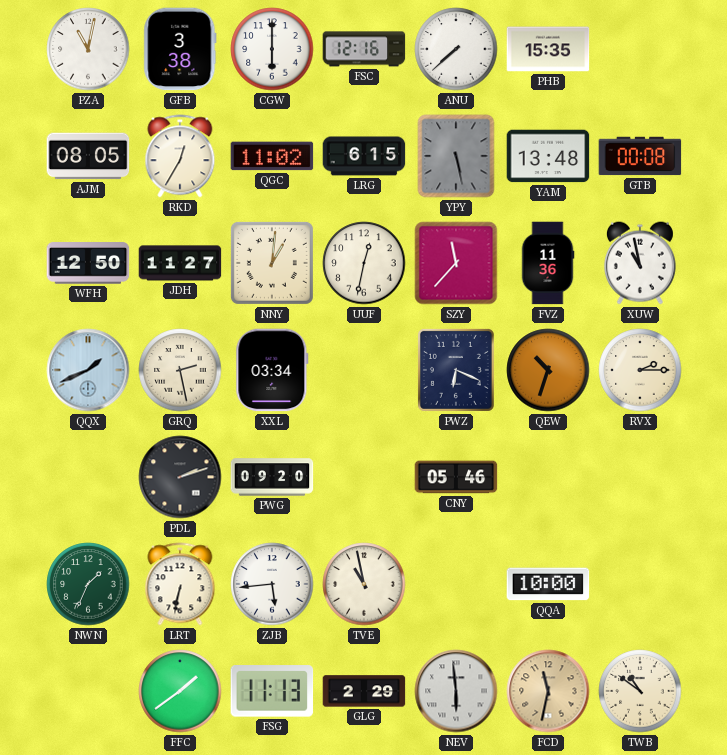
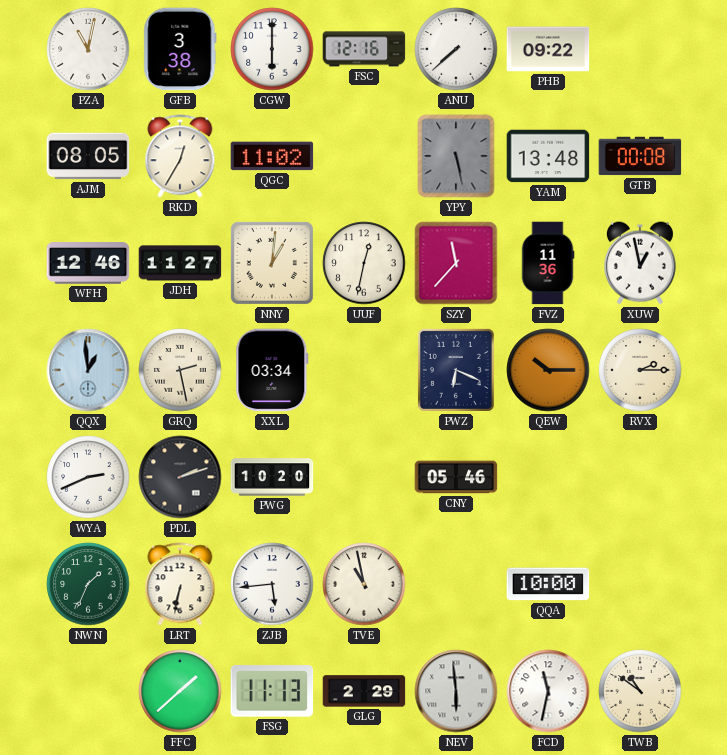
PHB: 15:35 -> 09:22
LRG: 6:15 -> none
WFH: 12:50 -> 12:46
XUW: 10:58 -> 12:58
QQX: 1:41 -> 12:59
QEW: 10:33 -> 10:15
WYA: none -> 2:41
PWG: 09:20 -> 10:20
FFC: 1:39 -> 1:38
FCD dial: champagne -> white
